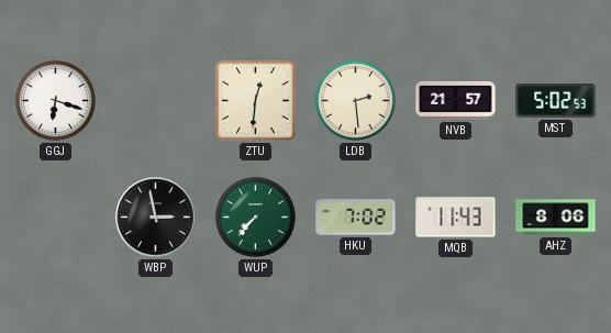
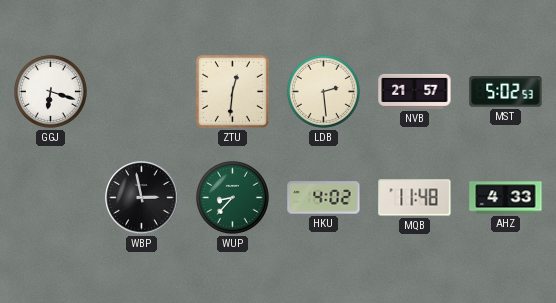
WUP: 7:37 -> 8:37
HKU: 7:02 -> 4:02
MQB: 11:43 -> 11:48
AHZ: 8:06 -> 4:33
